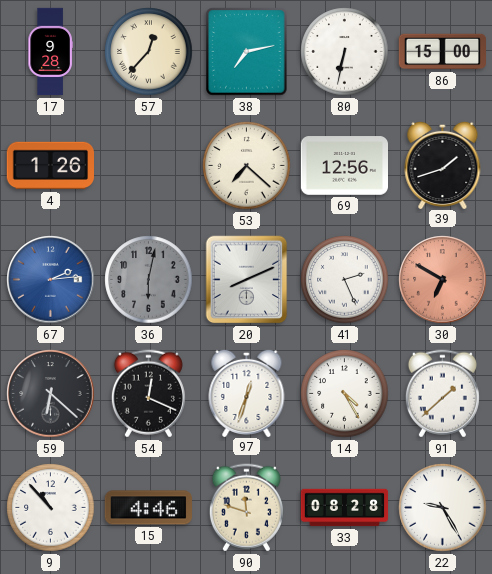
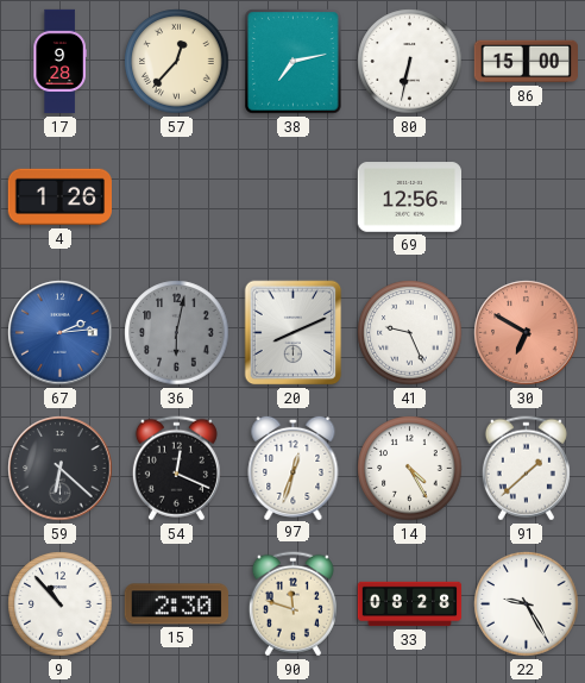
53: 7:22 -> none
39: 1:42 -> none
41: 2:26 -> 9:26
15: 4:46 -> 2:30
